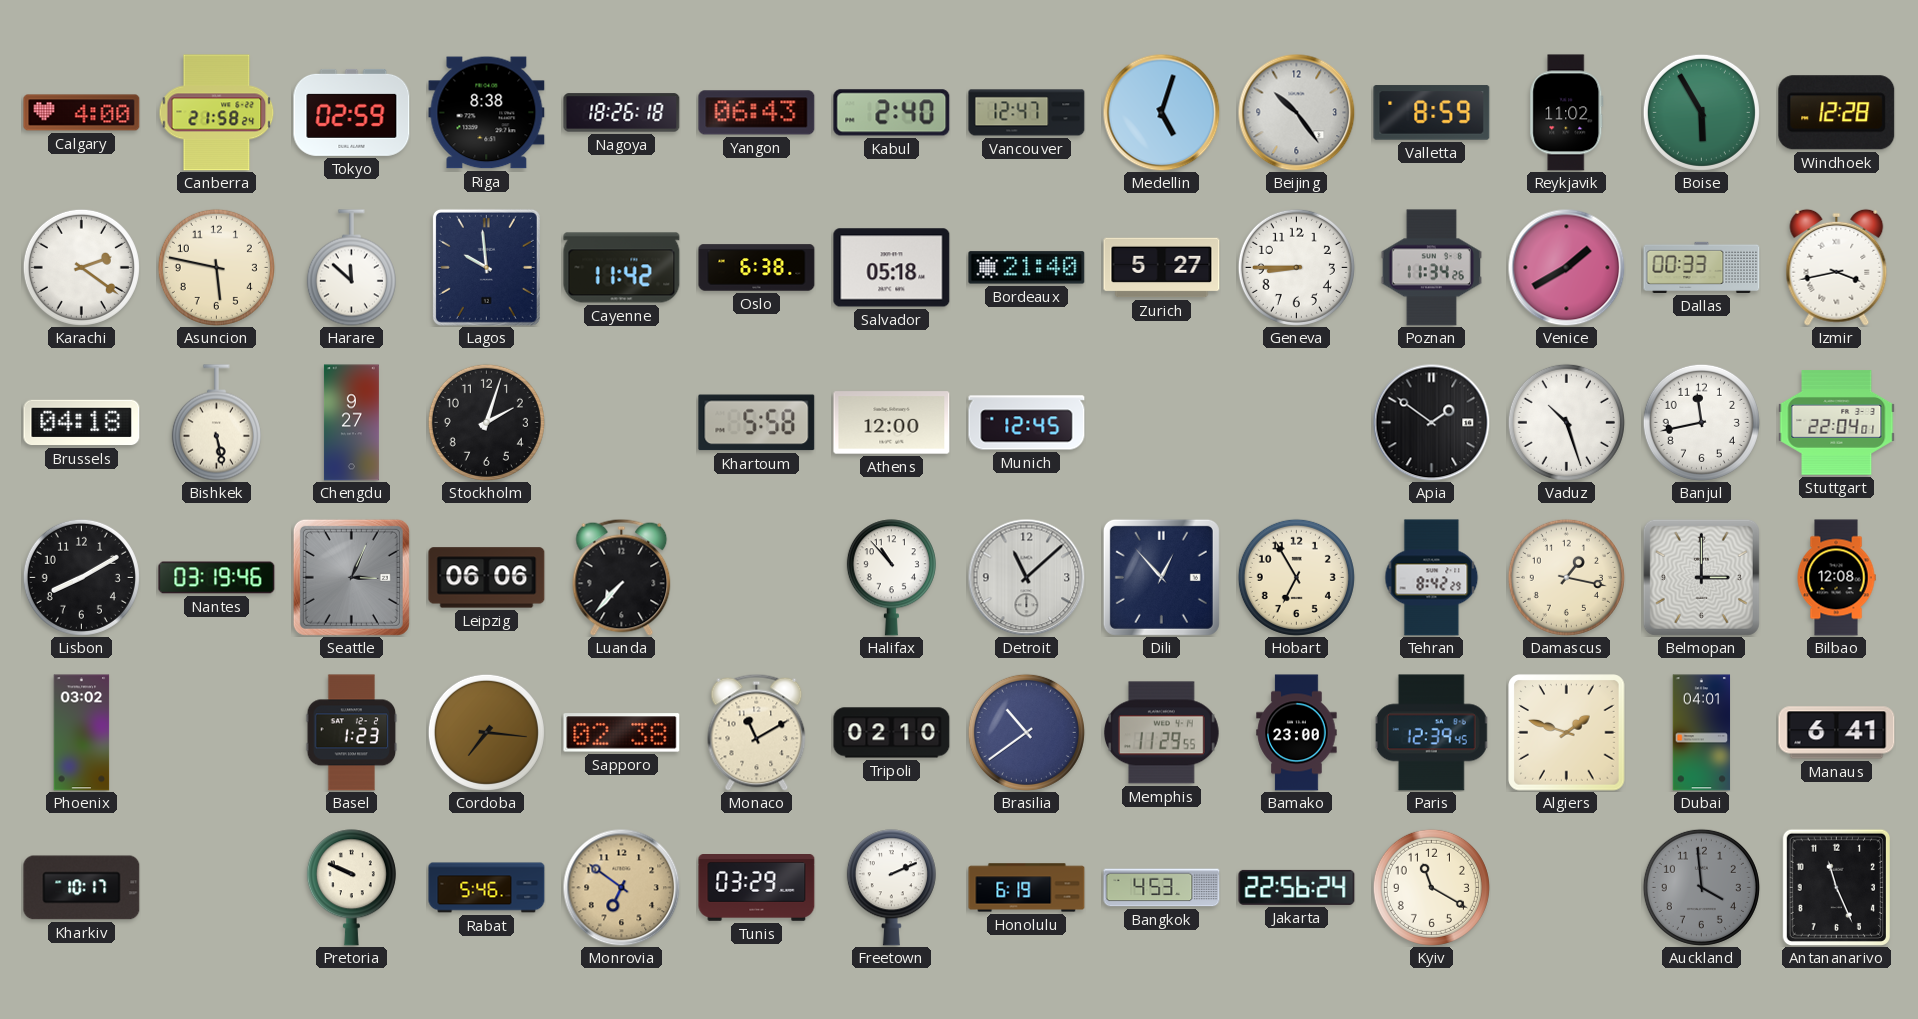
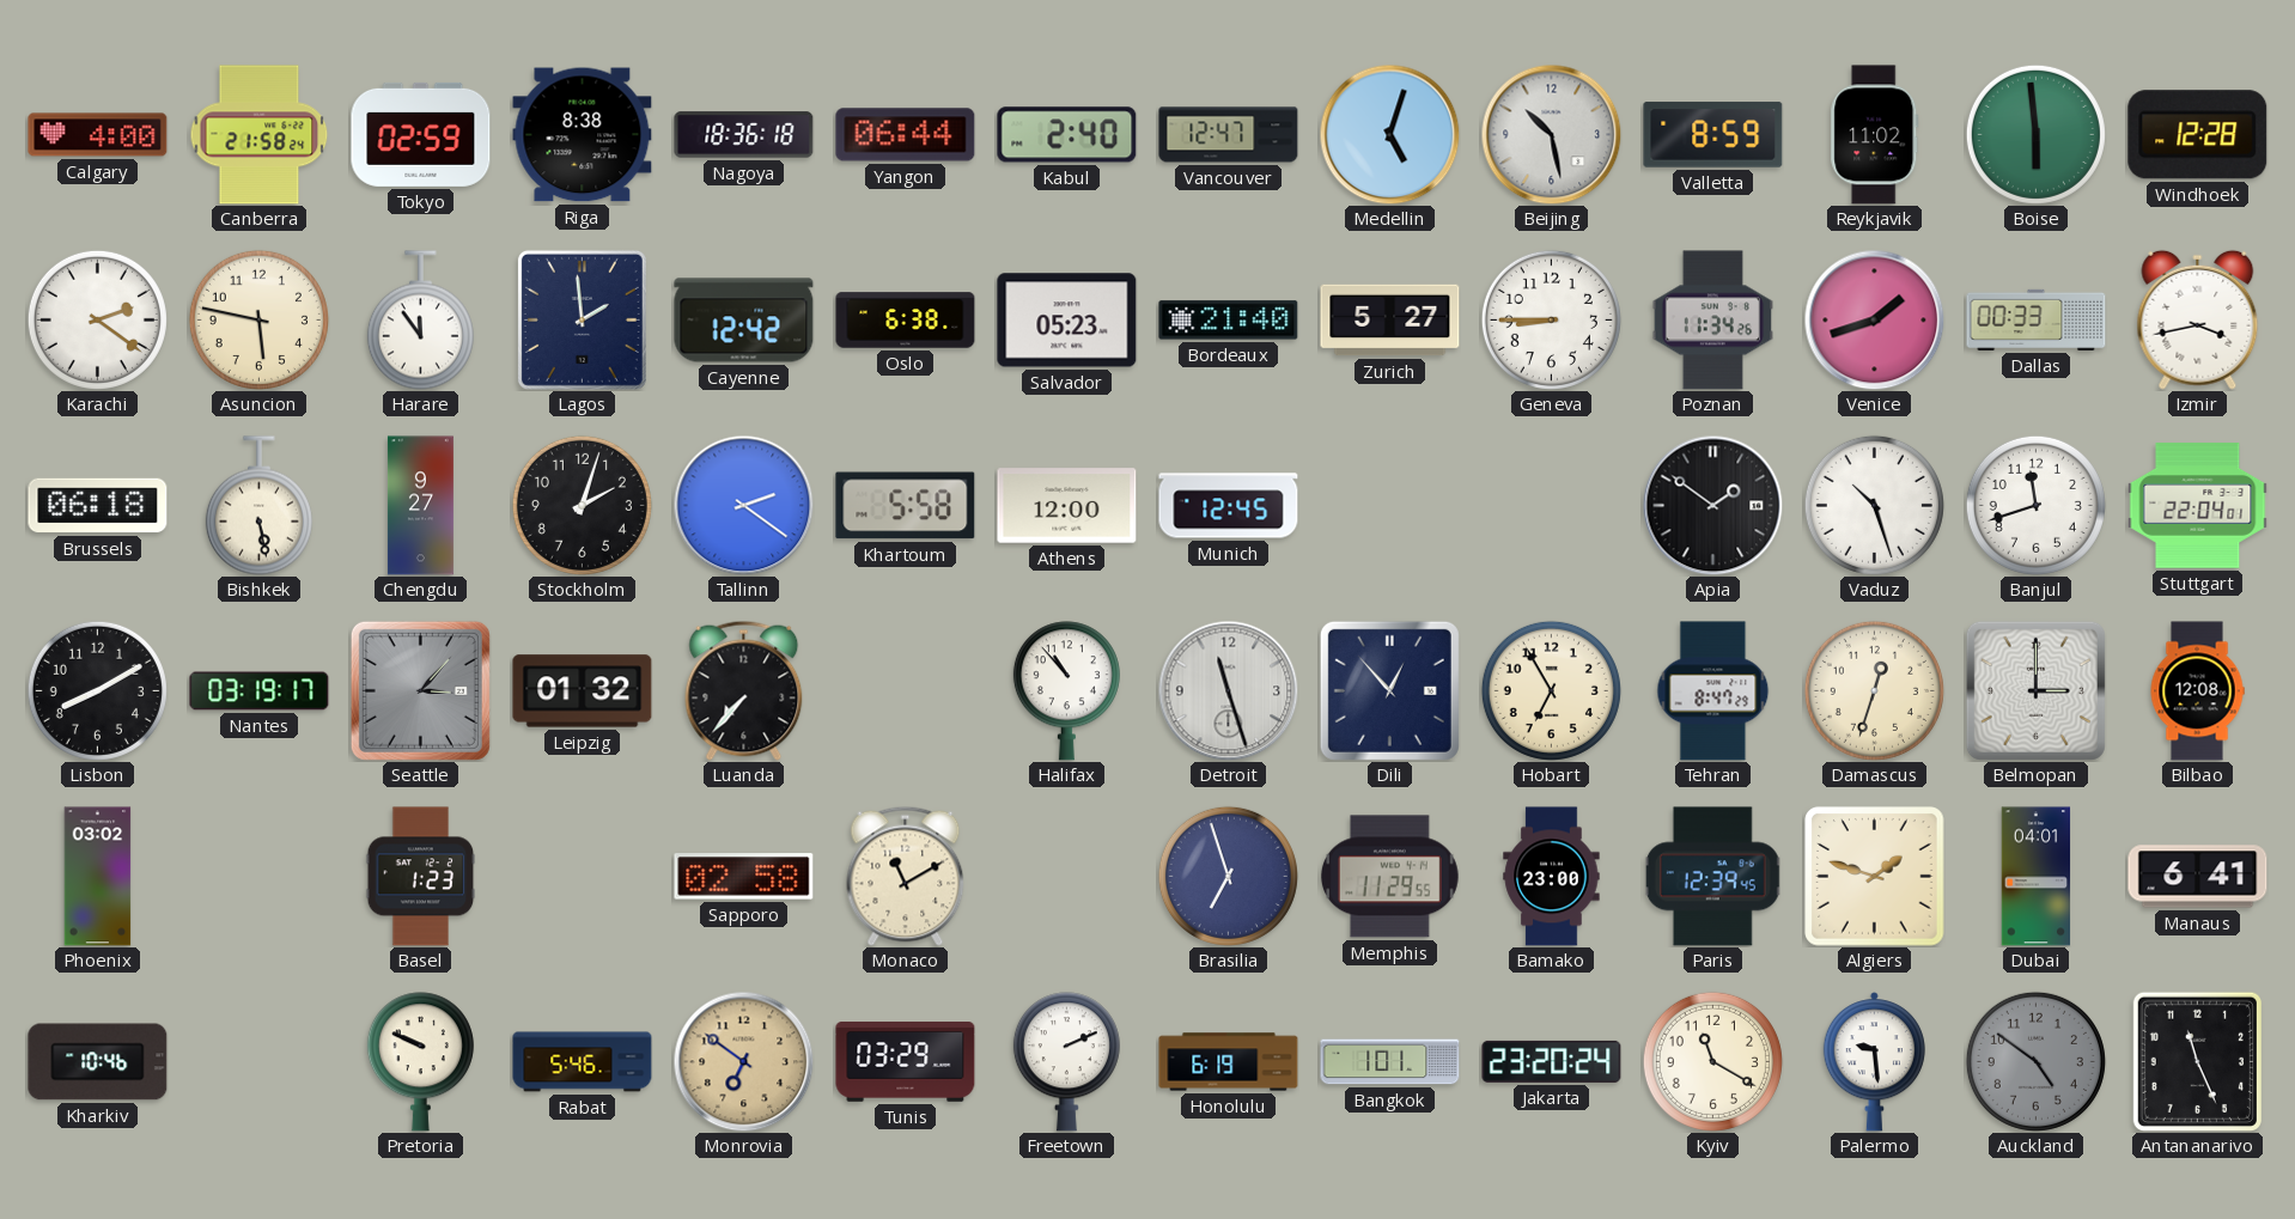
Nagoya: 18:26 -> 18:36
Yangon: 06:43 -> 06:44
Beijing: 10:24 -> 10:28
Boise: 5:55 -> 5:59
Harare: 11:52 -> 11:54
Lagos: 9:59 -> 1:59
Cayenne: 11:42 -> 12:42
Salvador: 05:18 -> 05:23
Venice: 1:40 -> 1:42
Brussels: 04:18 -> 06:18
Tallinn: none -> 2:21
Banjul: 11:43 -> 11:42
Nantes: 03:19:46 -> 03:19:17
Seattle: 3:04 -> 3:07
Leipzig: 06:06 -> 01:32
Detroit: 11:08 -> 11:27
Tehran: 8:42 -> 8:47
Damascus: 1:17 -> 12:33
Cordoba: 7:16 -> none
Sapporo: 02:38 -> 02:58
Tripoli: 02:10 -> none
Brasilia: 10:39 -> 6:57
Kharkiv: 10:17 -> 10:46
Bangkok: 4:53 -> 1:01
Jakarta: 22:56 -> 23:20
Palermo: none -> 9:29
Auckland: 3:59 -> 4:51
